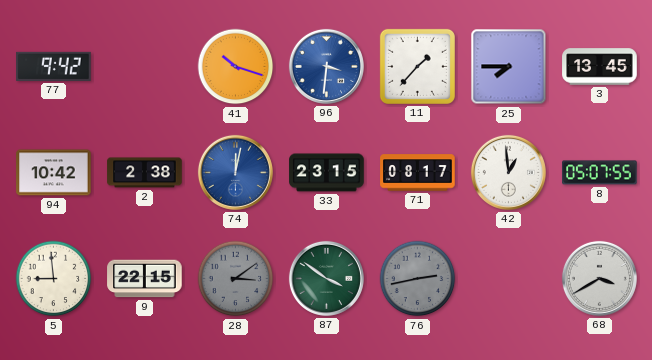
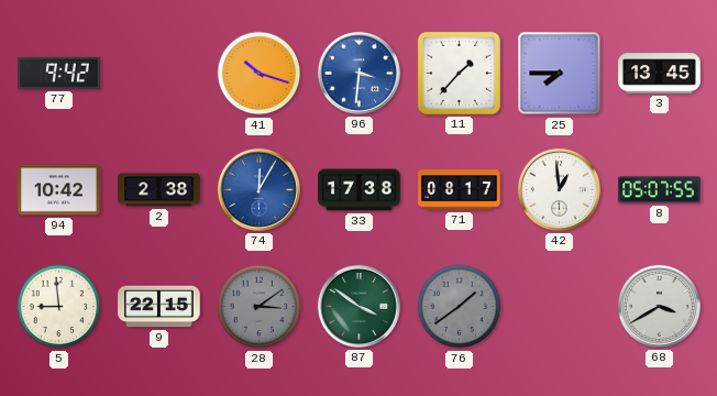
74: 12:02 -> 12:05
33: 23:15 -> 17:38
76: 2:43 -> 1:39
